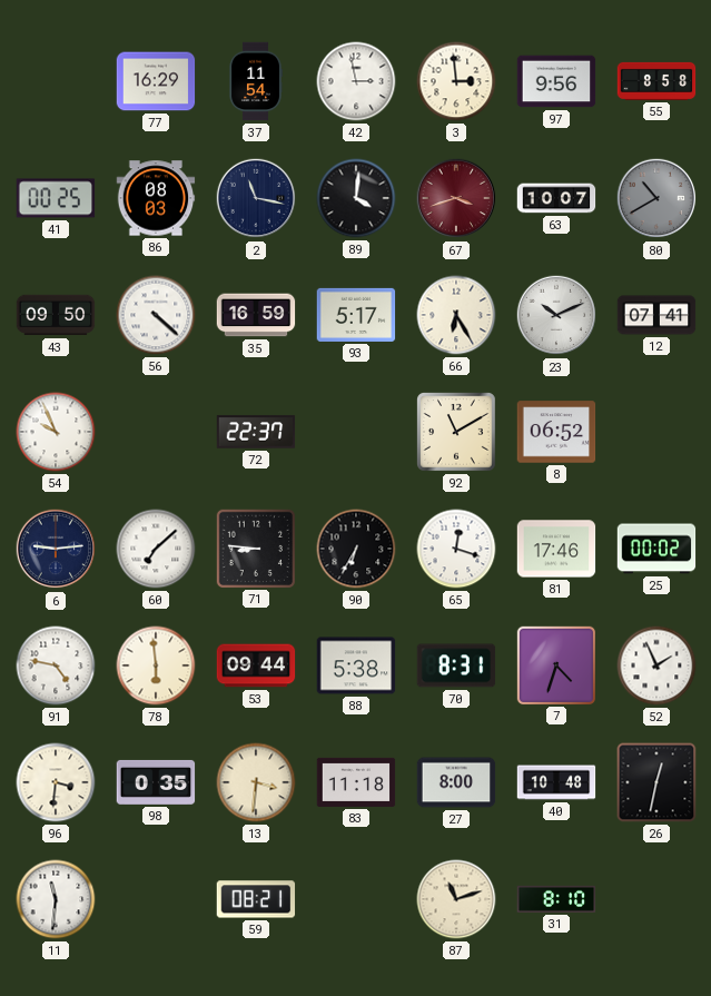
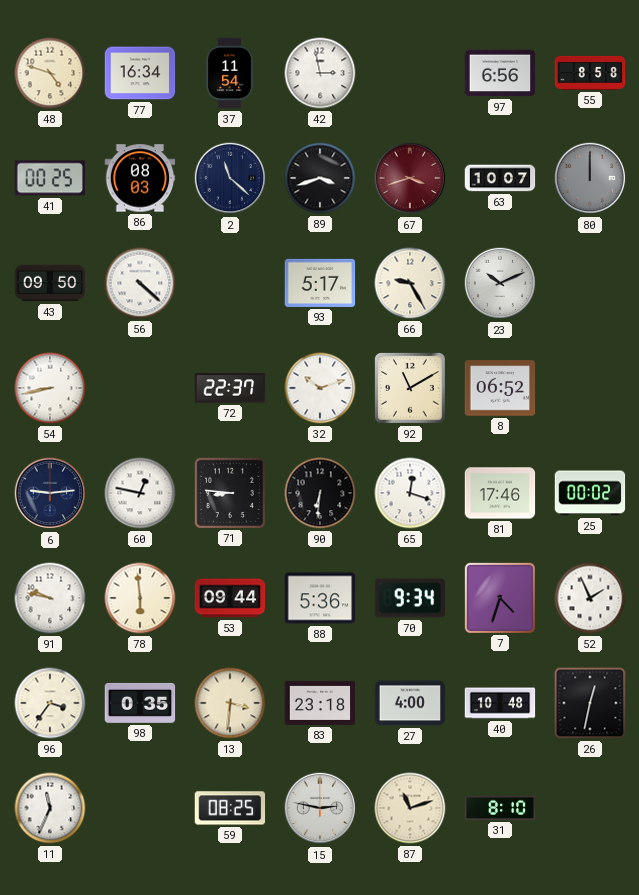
48: none -> 4:48
77: 16:29 -> 16:34
3: 2:59 -> none
97: 9:56 -> 6:56
2: 11:17 -> 11:22
89: 4:01 -> 3:42
80: 10:40 -> 12:00
35: 16:59 -> none
66: 6:25 -> 9:25
12: 07:41 -> none
54: 9:56 -> 8:43
32: none -> 10:12
60: 7:08 -> 12:47
90: 6:35 -> 6:31
91: 4:47 -> 9:47
88: 5:38 -> 5:36
70: 8:31 -> 9:34
96: 3:31 -> 3:36
83: 11:18 -> 23:18
27: 8:00 -> 4:00
11: 11:31 -> 11:34
59: 08:21 -> 08:25
15: none -> 2:47
